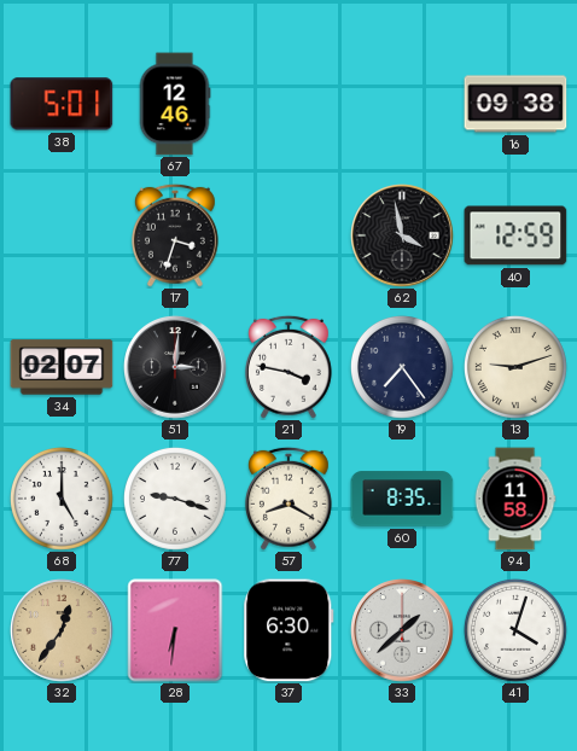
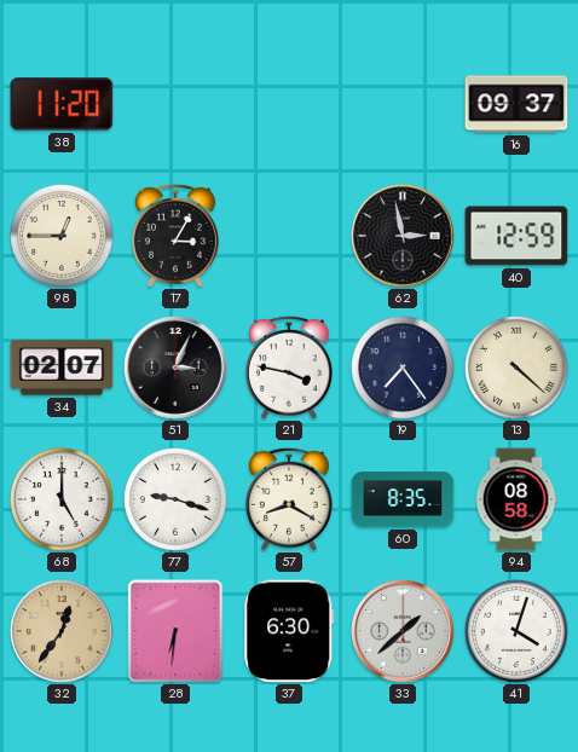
38: 5:01 -> 11:20
67: 12:46 -> none
16: 09:38 -> 09:37
98: none -> 12:45
17: 3:33 -> 3:05
62: 3:58 -> 2:58
51: 3:01 -> 3:04
13: 9:12 -> 4:22
94: 11:58 -> 08:58
